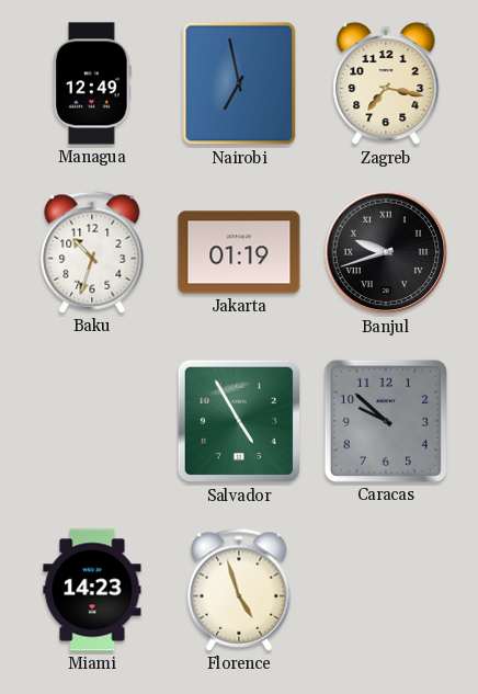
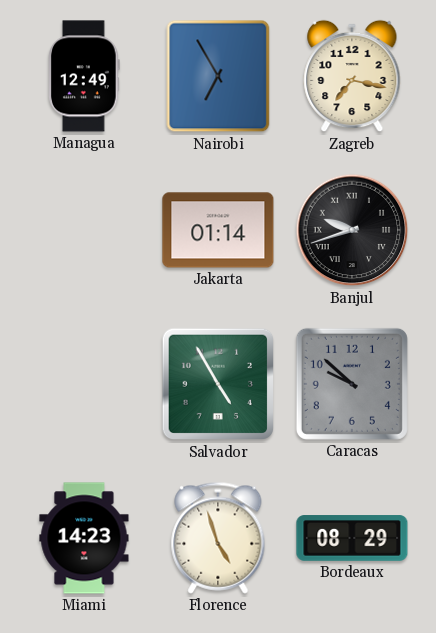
Nairobi: 6:58 -> 6:55
Baku: 10:33 -> none
Jakarta: 01:19 -> 01:14
Bordeaux: none -> 08:29
